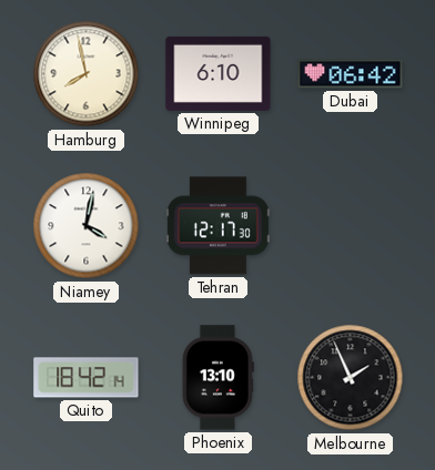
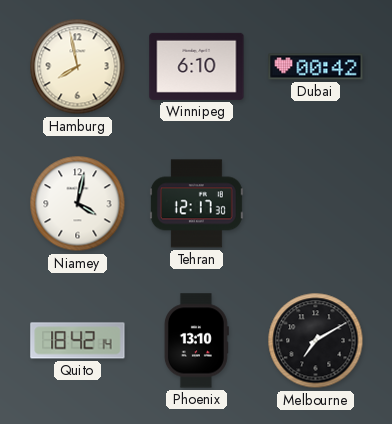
Dubai: 06:42 -> 00:42
Melbourne: 1:56 -> 7:10
